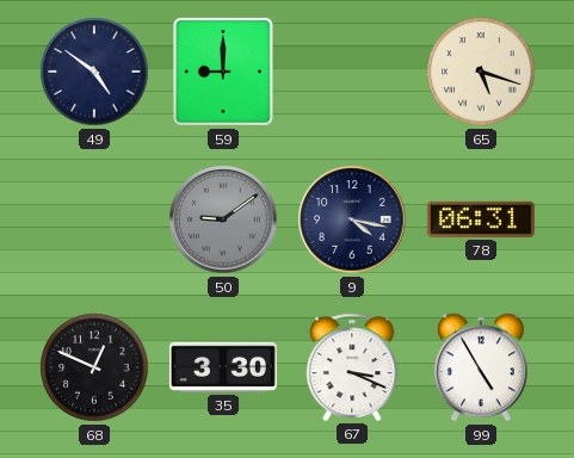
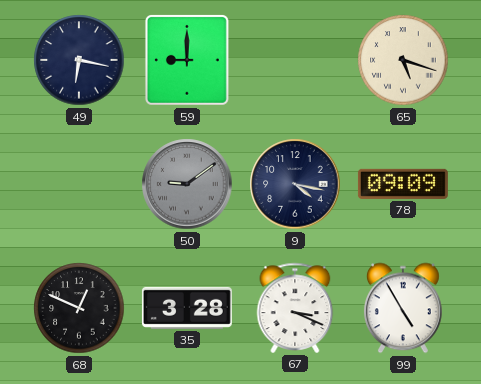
49: 4:51 -> 6:17
78: 06:31 -> 09:09
35: 3:30 -> 3:28
